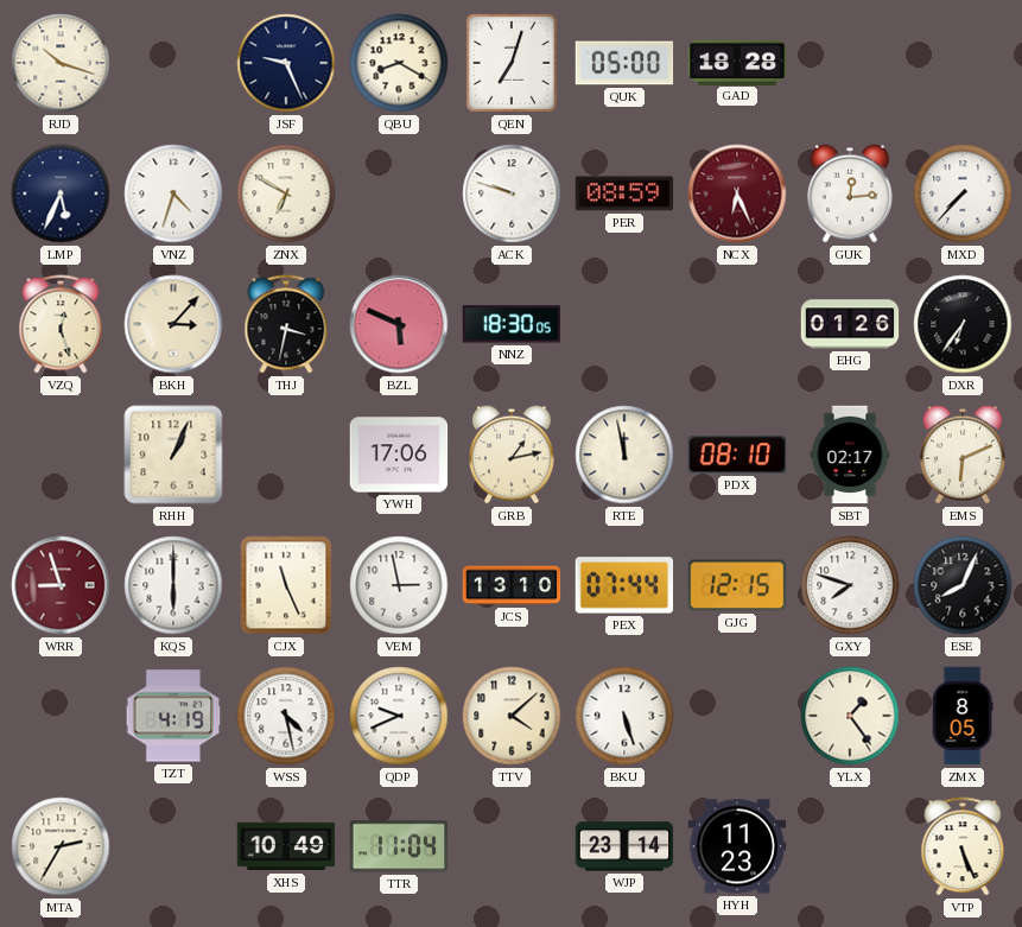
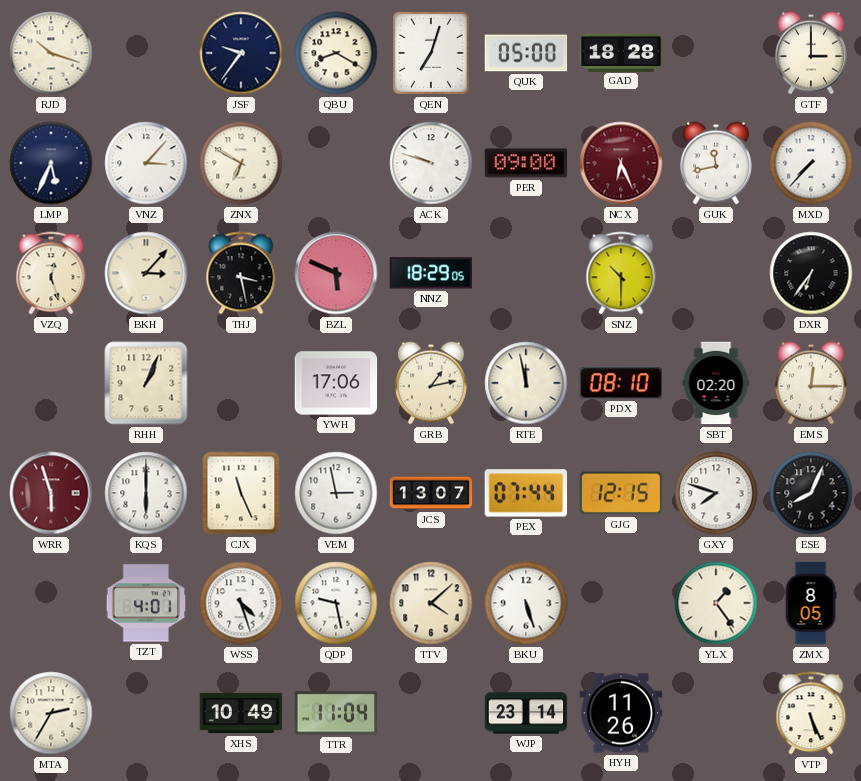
JSF: 9:26 -> 9:36
GTF: none -> 3:00
VNZ: 4:33 -> 3:07
PER: 08:59 -> 09:00
GUK: 12:14 -> 11:43
THJ: 3:32 -> 3:28
NNZ: 18:30 -> 18:29
SNZ: none -> 10:30
EHG: 01:26 -> none
SBT: 02:17 -> 02:20
EMS: 6:11 -> 12:15
WRR: 8:57 -> 5:57
JCS: 13:10 -> 13:07
TZT: 4:19 -> 4:01
WSS: 4:28 -> 4:27
QDP: 9:41 -> 9:28
HYH: 11:23 -> 11:26
